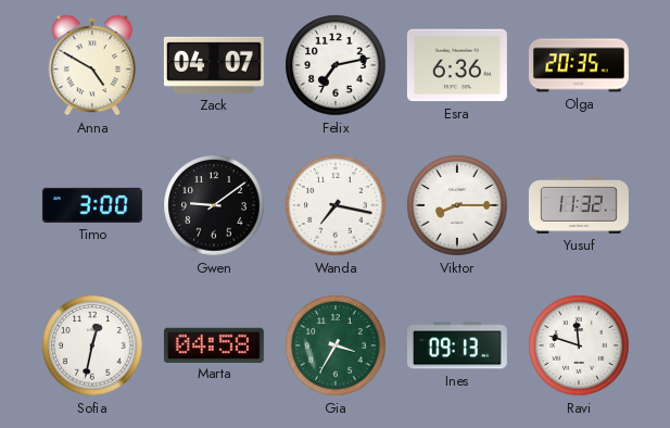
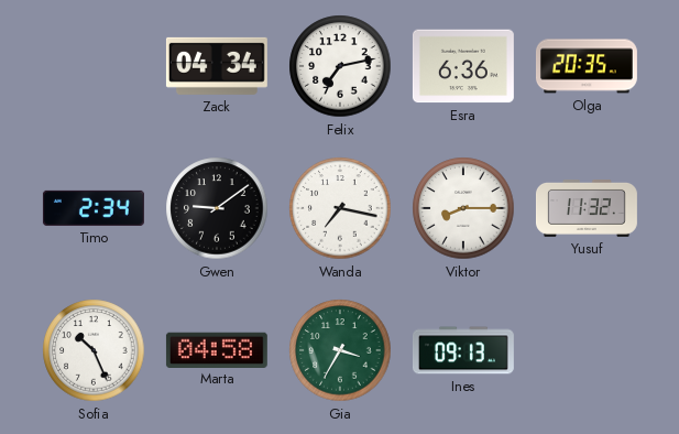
Anna: 4:50 -> none
Zack: 04:07 -> 04:34
Timo: 3:00 -> 2:34
Sofia: 12:32 -> 10:26
Ravi: 11:48 -> none
